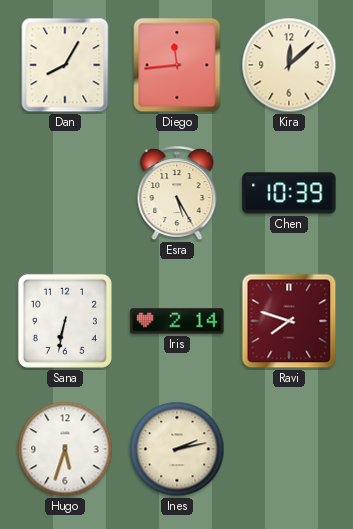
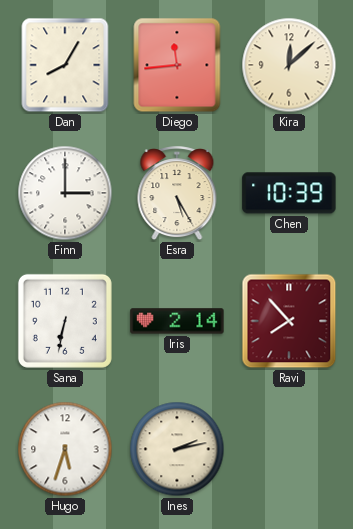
Finn: none -> 3:00
Ravi: 7:48 -> 7:53
